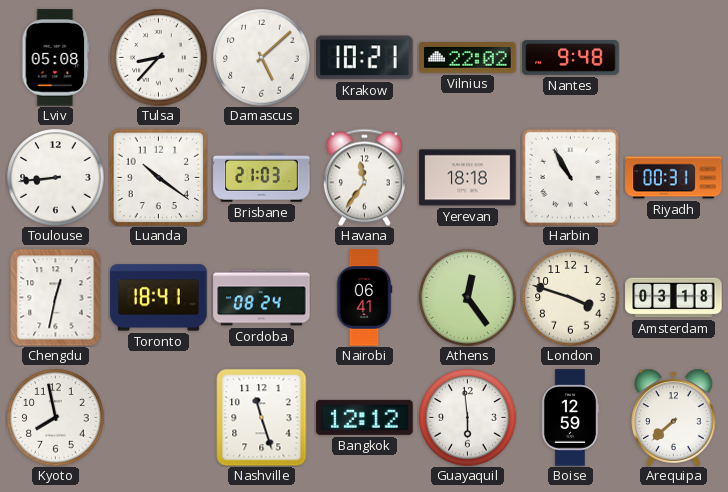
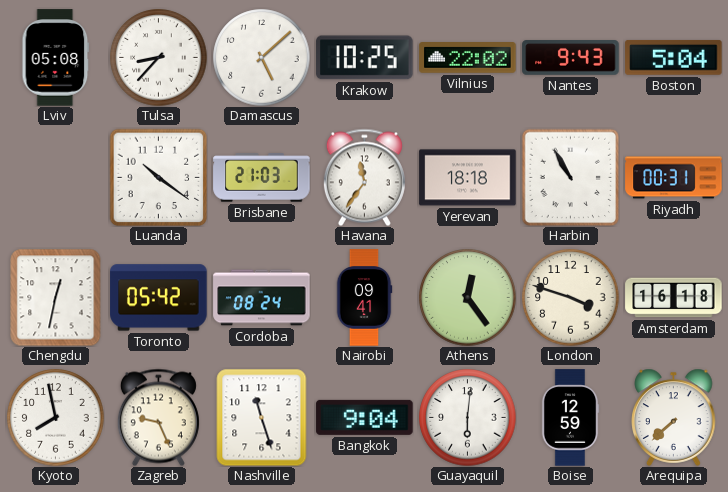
Krakow: 10:21 -> 10:25
Nantes: 9:48 -> 9:43
Boston: none -> 5:04
Toulouse: 8:44 -> none
Toronto: 18:41 -> 05:42
Nairobi: 06:41 -> 09:41
Amsterdam: 03:18 -> 16:18
Zagreb: none -> 9:26
Bangkok: 12:12 -> 9:04
Guayaquil: 5:59 -> 6:01
